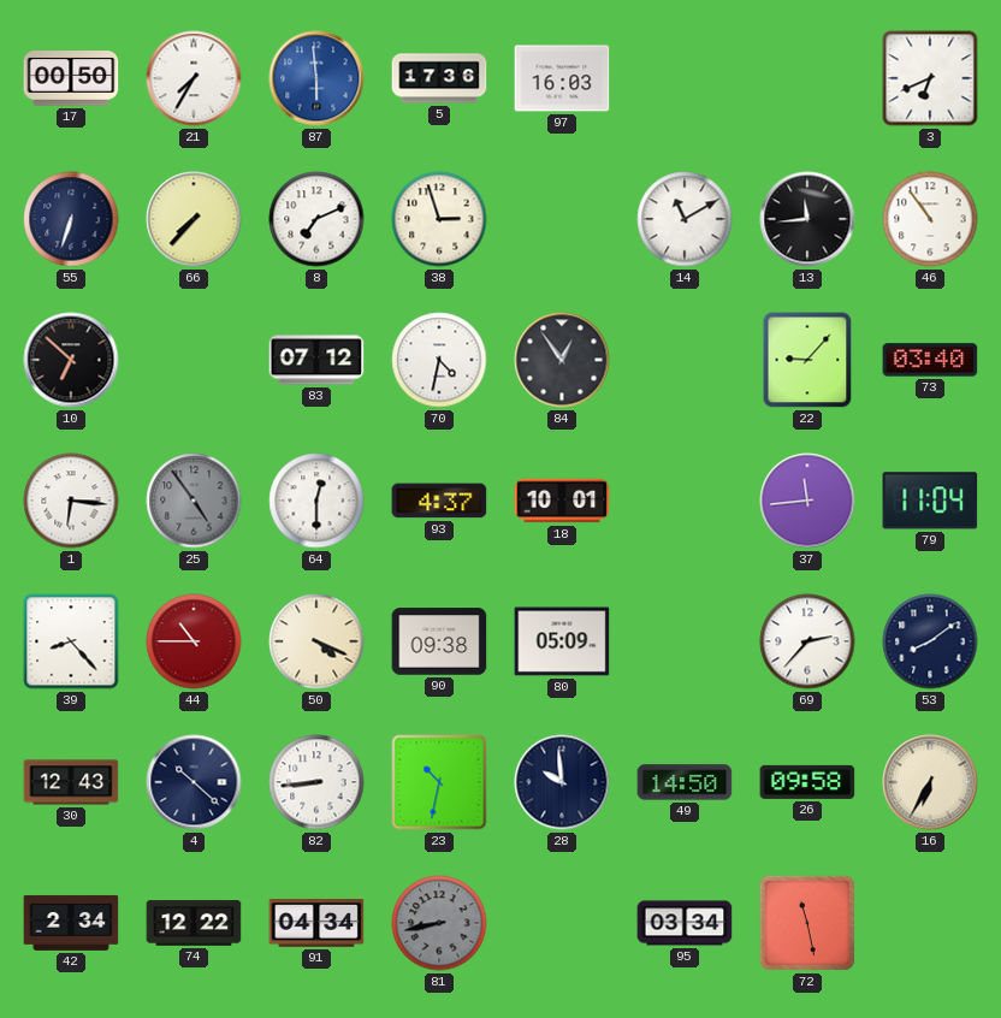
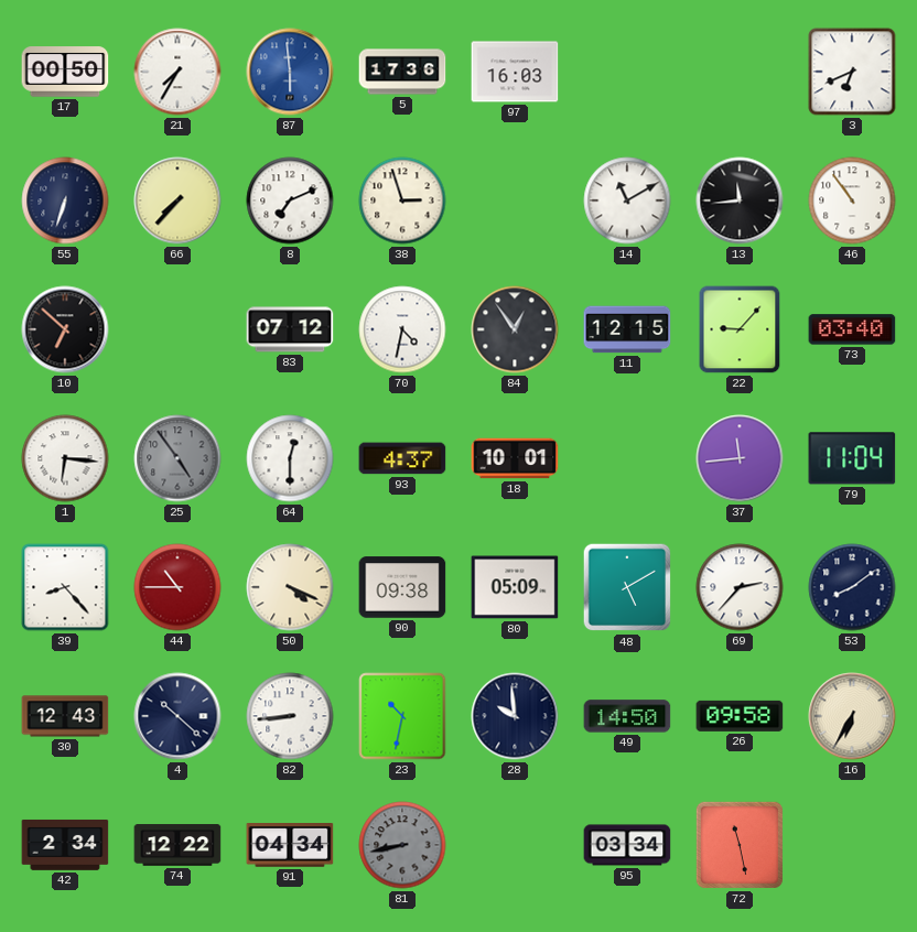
11: none -> 12:15
48: none -> 5:10
